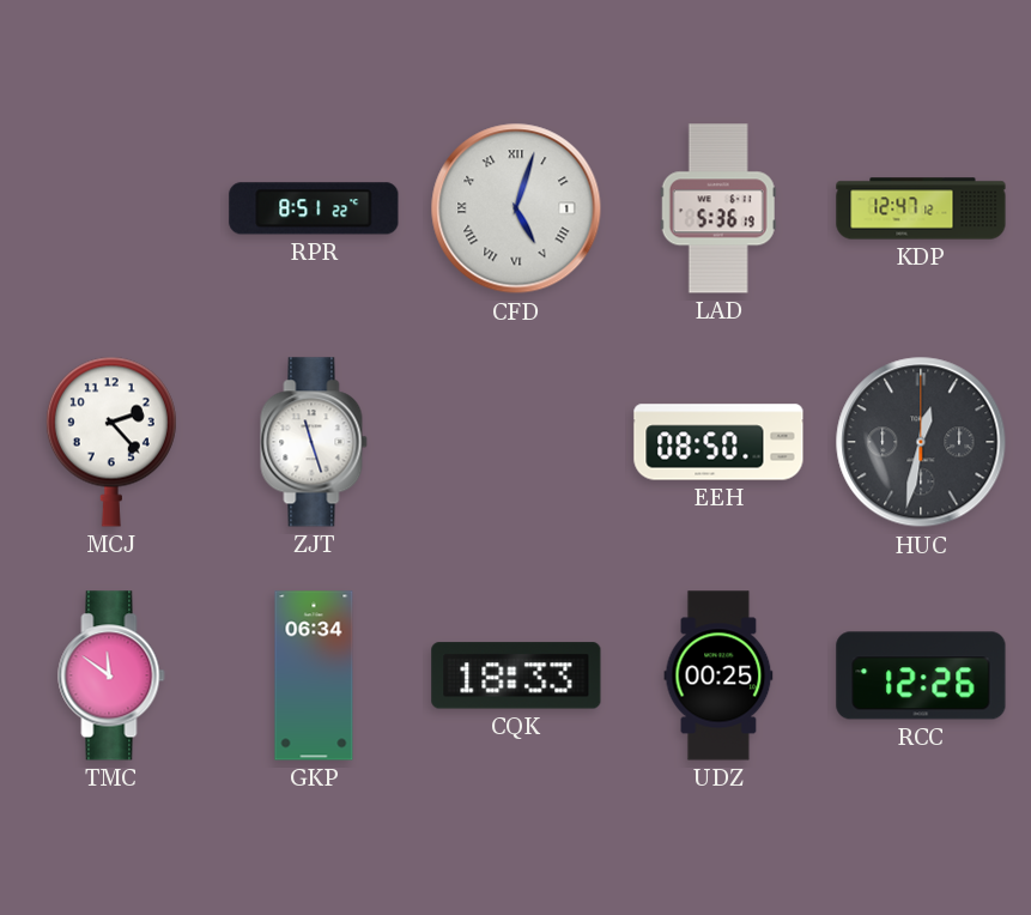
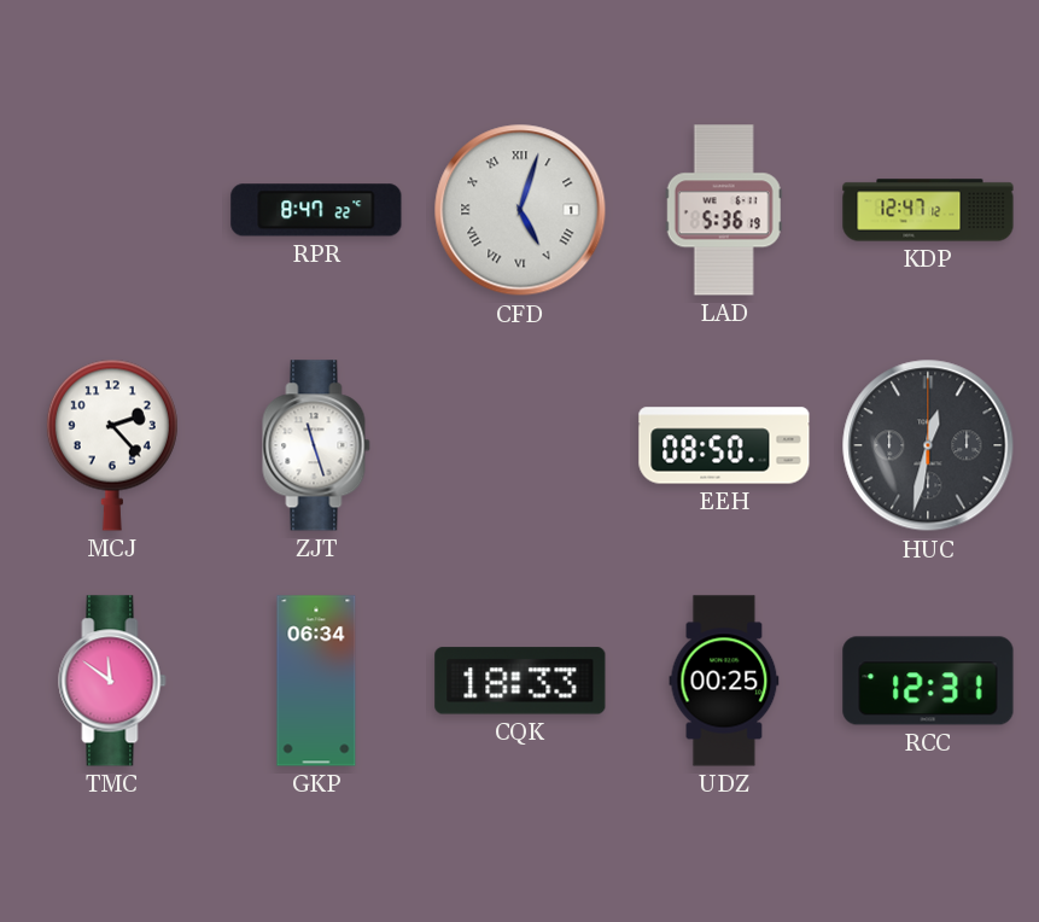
RPR: 8:51 -> 8:47
RCC: 12:26 -> 12:31
